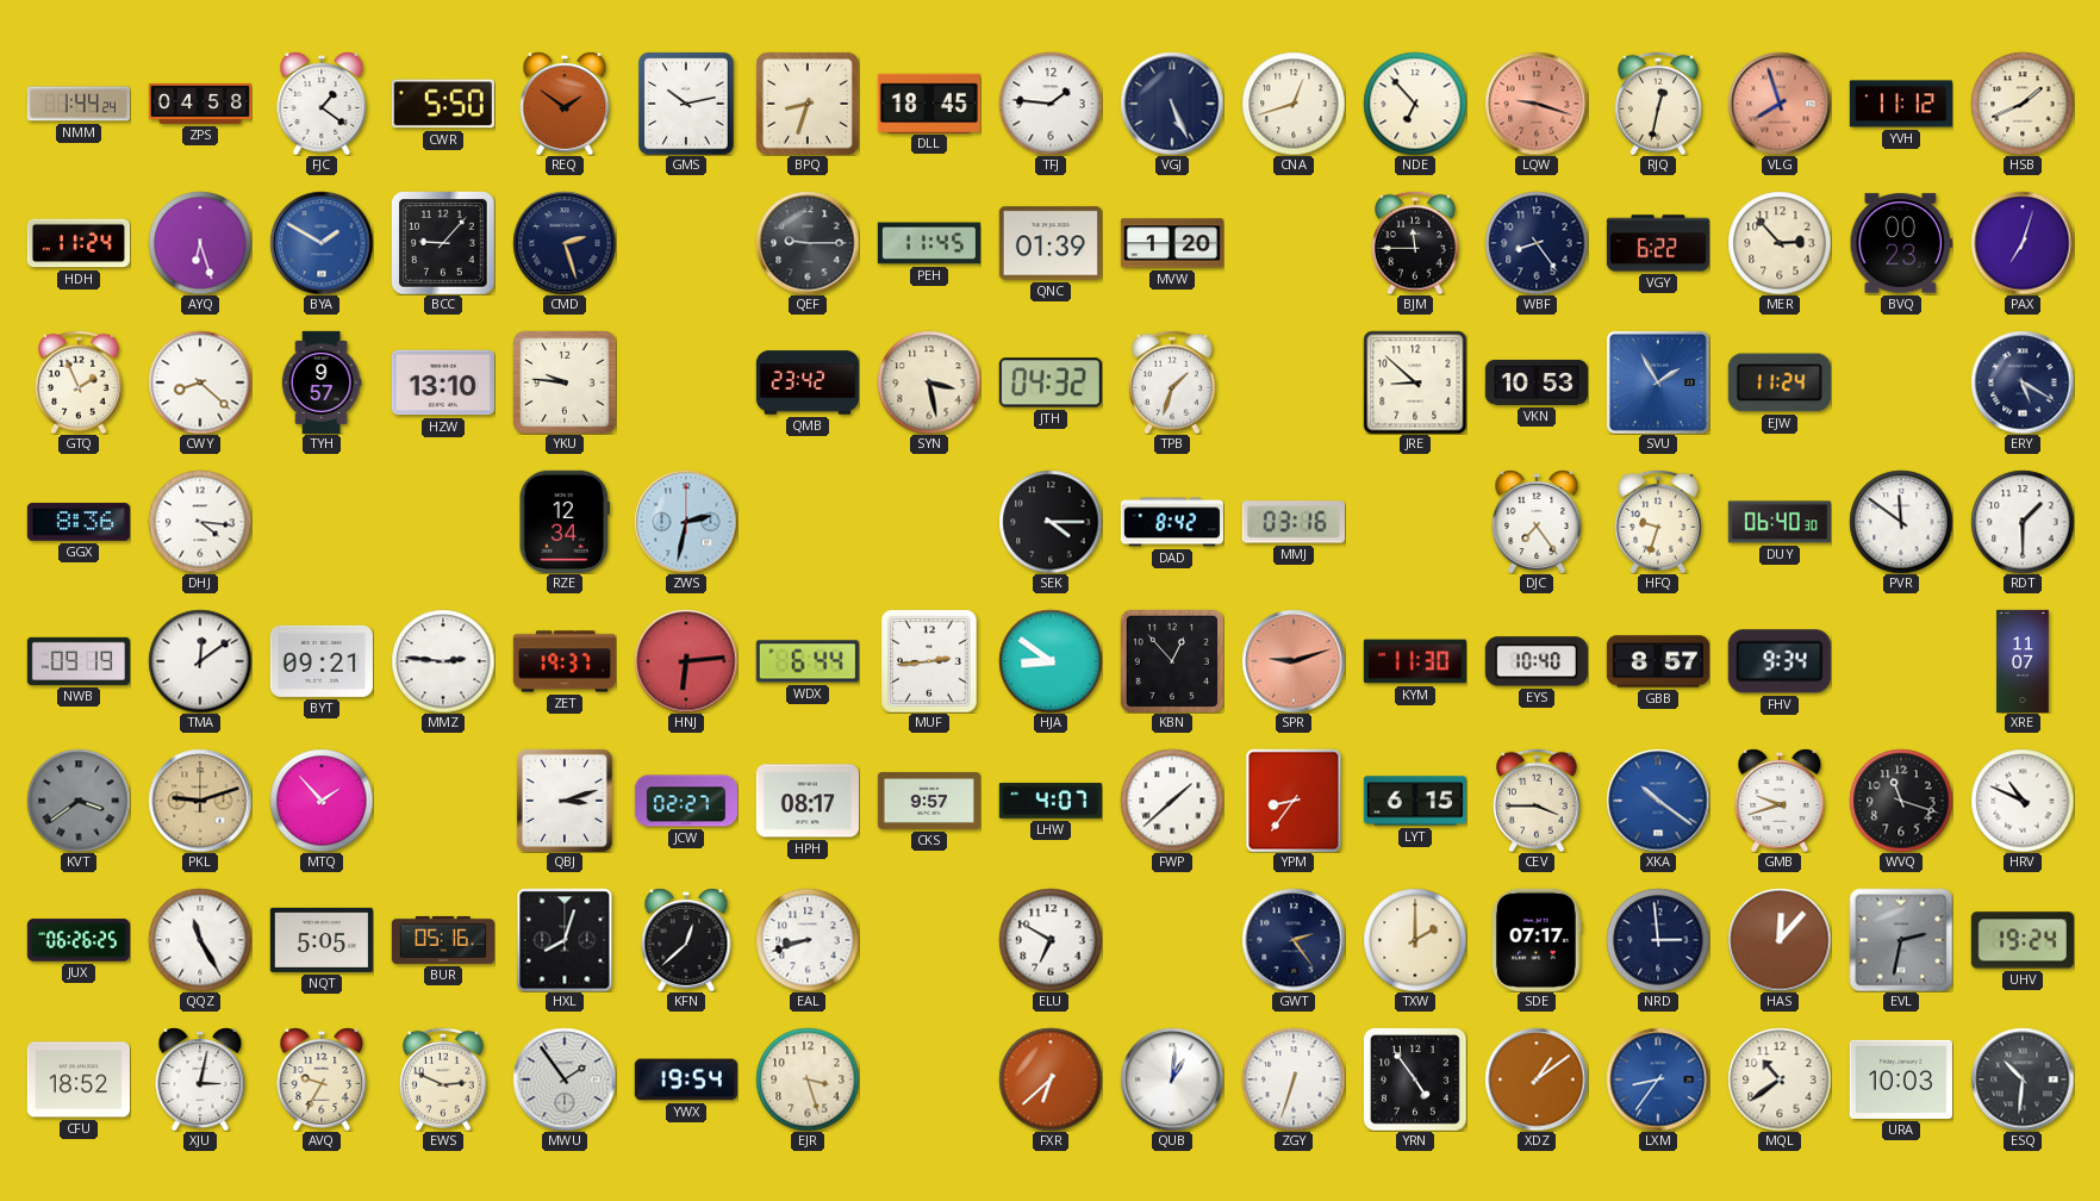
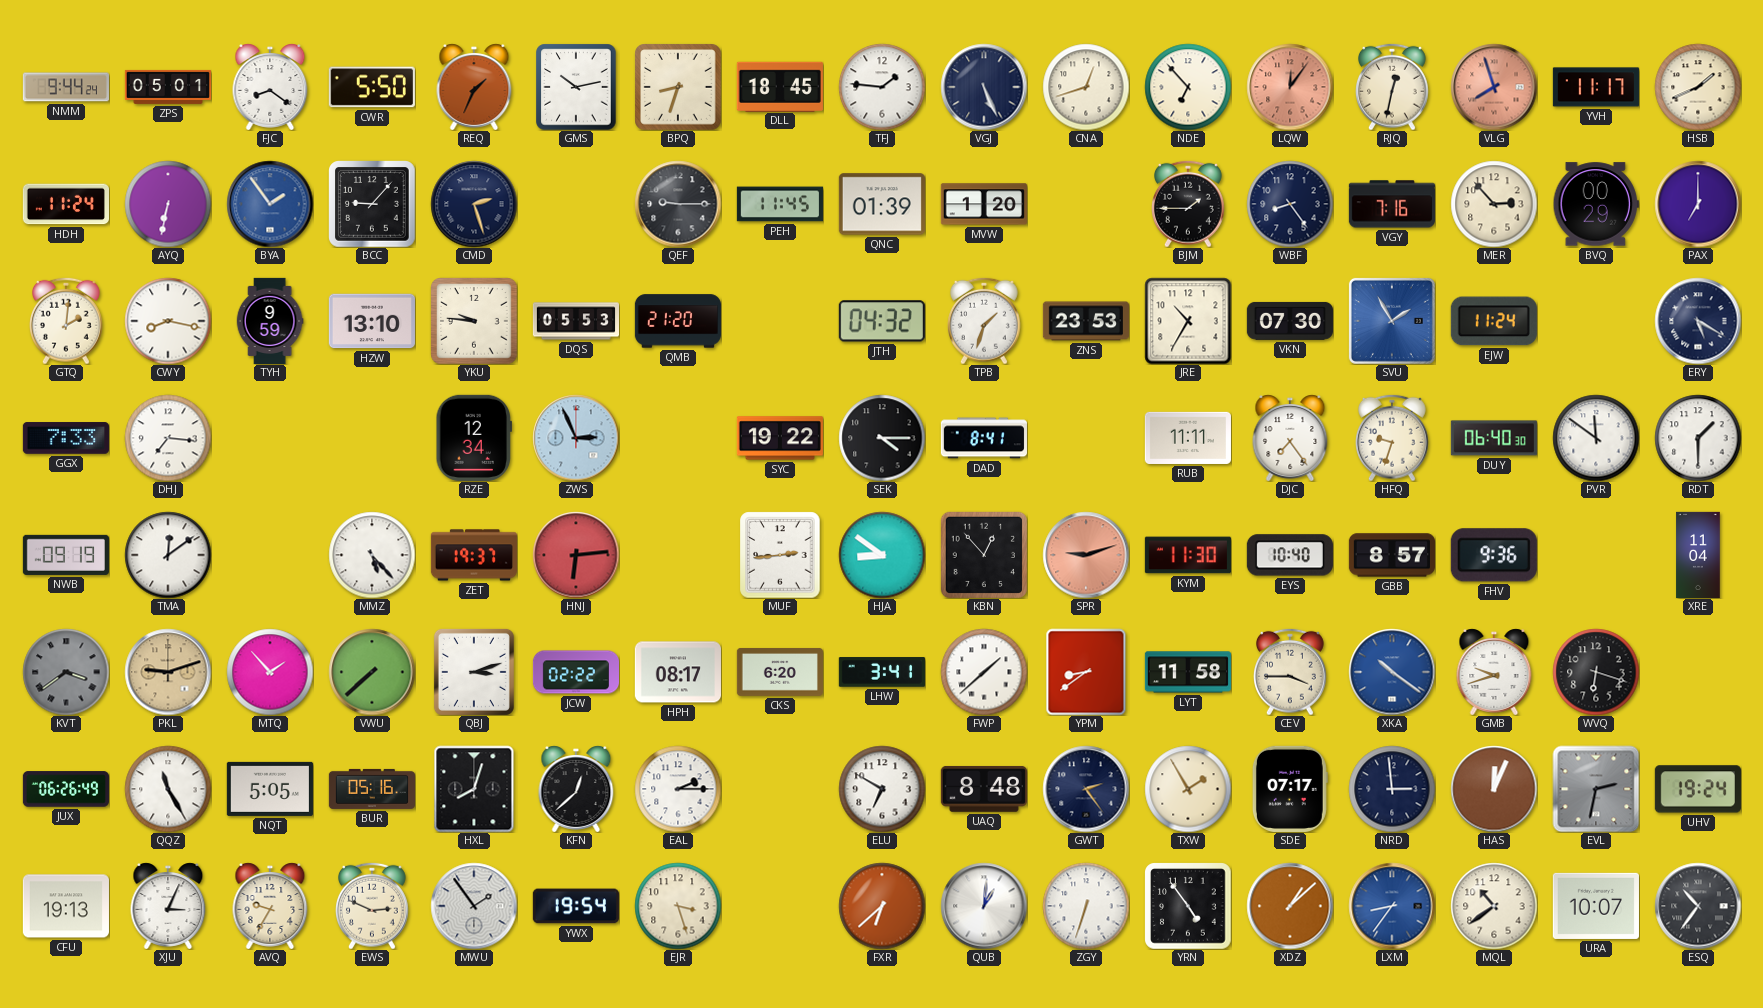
NMM: 1:44 -> 9:44
ZPS: 04:58 -> 05:01
FJC: 1:21 -> 8:21
REQ: 1:51 -> 1:34
LQW: 9:18 -> 12:06
YVH: 11:12 -> 11:17
AYQ: 6:27 -> 6:32
BYA: 1:50 -> 1:54
BJM: 11:45 -> 1:45
VGY: 6:22 -> 7:16
BVQ: 00:23 -> 00:29
PAX: 7:03 -> 7:00
GTQ: 1:56 -> 2:01
CWY: 8:22 -> 8:17
TYH: 9:57 -> 9:59
DQS: none -> 05:53
QMB: 23:42 -> 21:20
SYN: 3:28 -> none
ZNS: none -> 23:53
JRE: 8:52 -> 10:35
VKN: 10:53 -> 07:30
GGX: 8:36 -> 7:33
DHJ: 4:16 -> 7:16
ZWS: 2:32 -> 2:56
SYC: none -> 19:22
DAD: 8:42 -> 8:41
MMJ: 03:16 -> none
RUB: none -> 11:11
BYT: 09:21 -> none
MMZ: 2:46 -> 5:23
WDX: 6:44 -> none
FHV: 9:34 -> 9:36
XRE: 11:07 -> 11:04
VWU: none -> 7:38
JCW: 02:27 -> 02:22
CKS: 9:57 -> 6:20
LHW: 4:07 -> 3:41
YPM: 8:36 -> 8:39
LYT: 6:15 -> 11:58
WVQ: 11:18 -> 6:18
HRV: 10:49 -> none
JUX: 06:26:25 -> 06:26:49
EAL: 8:42 -> 2:15
UAQ: none -> 8:48
TXW: 2:00 -> 1:55
HAS: 12:07 -> 12:04
CFU: 18:52 -> 19:13
XJU: 3:02 -> 3:04
XDZ: 1:09 -> 1:08
URA: 10:03 -> 10:07
ESQ: 10:31 -> 10:36
